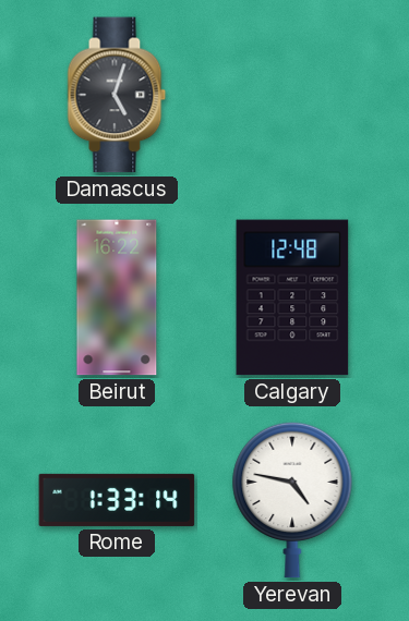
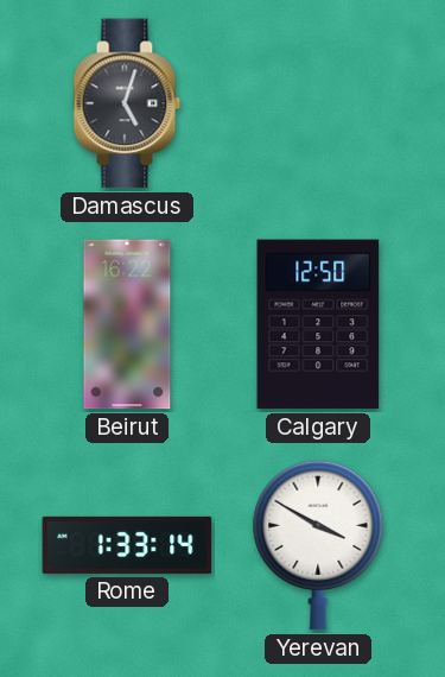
Calgary: 12:48 -> 12:50
Yerevan: 4:47 -> 3:50
